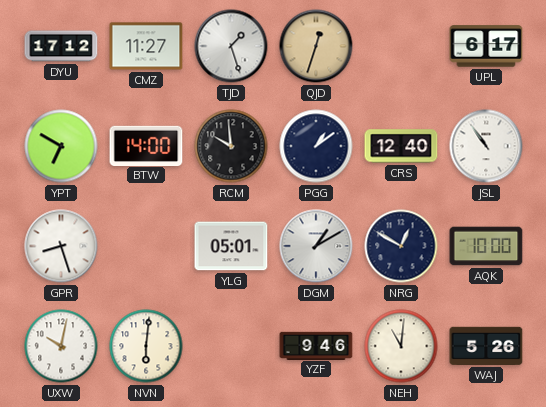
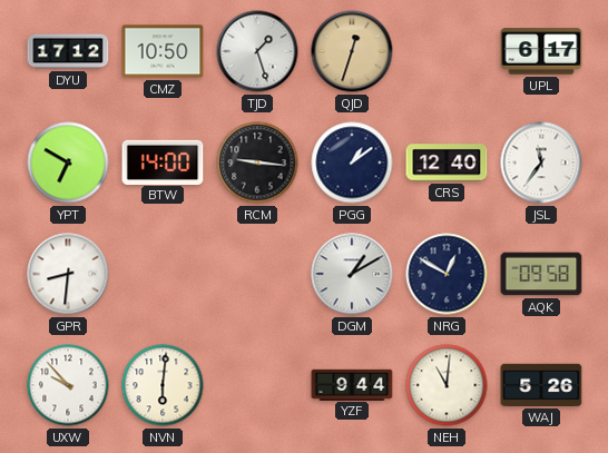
CMZ: 11:27 -> 10:50
RCM: 9:59 -> 9:16
JSL: 10:54 -> 11:36
GPR: 8:27 -> 8:31
YLG: 05:01 -> none
AQK: 10:00 -> 09:58
UXW: 10:02 -> 9:53
YZF: 9:46 -> 9:44
